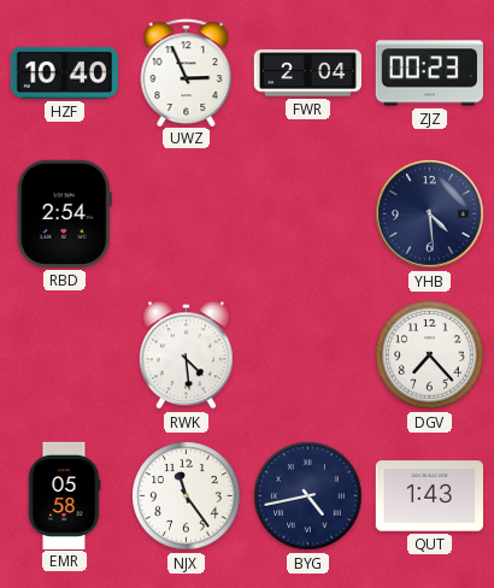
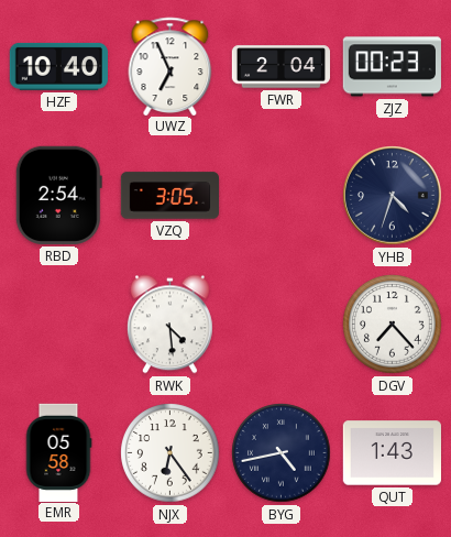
UWZ: 2:56 -> 6:56
VZQ: none -> 3:05
YHB: 4:29 -> 4:33
NJX: 11:24 -> 6:24
